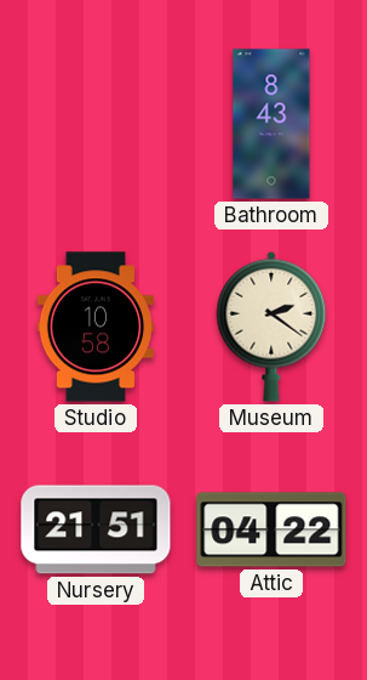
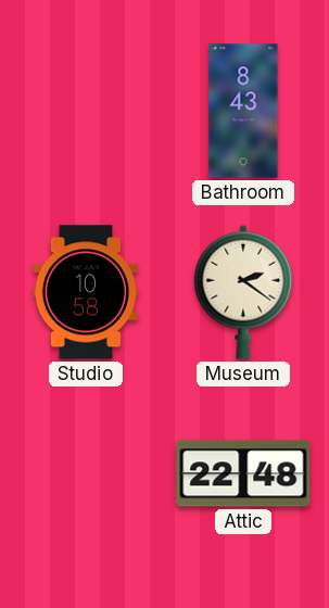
Nursery: 21:51 -> none
Attic: 04:22 -> 22:48
